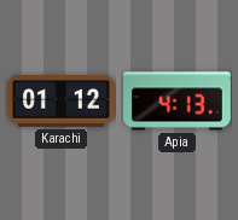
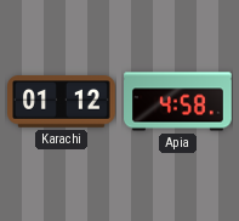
Apia: 4:13 -> 4:58
